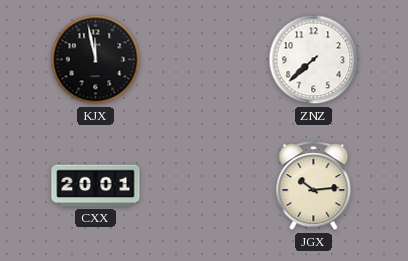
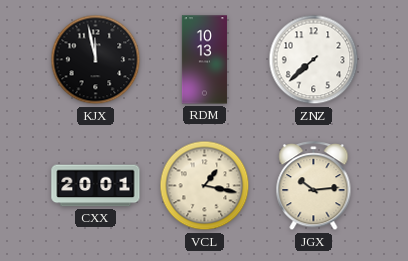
RDM: none -> 10:13
VCL: none -> 1:17
